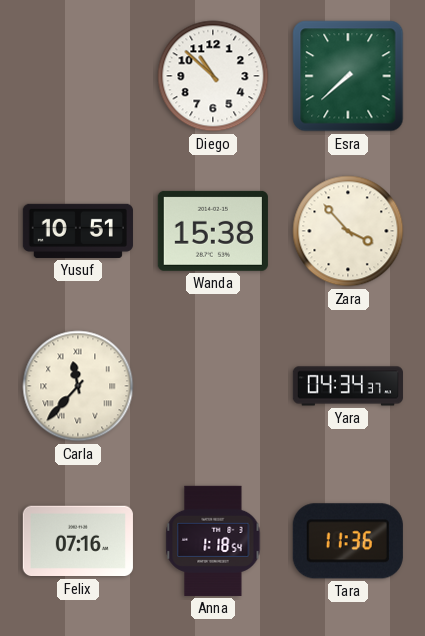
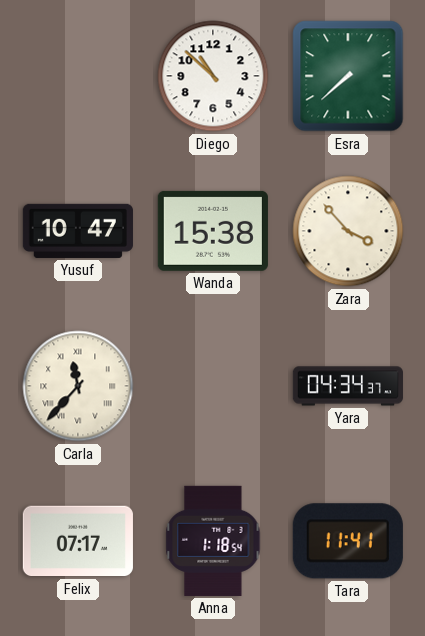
Yusuf: 10:51 -> 10:47
Felix: 07:16 -> 07:17
Tara: 11:36 -> 11:41
